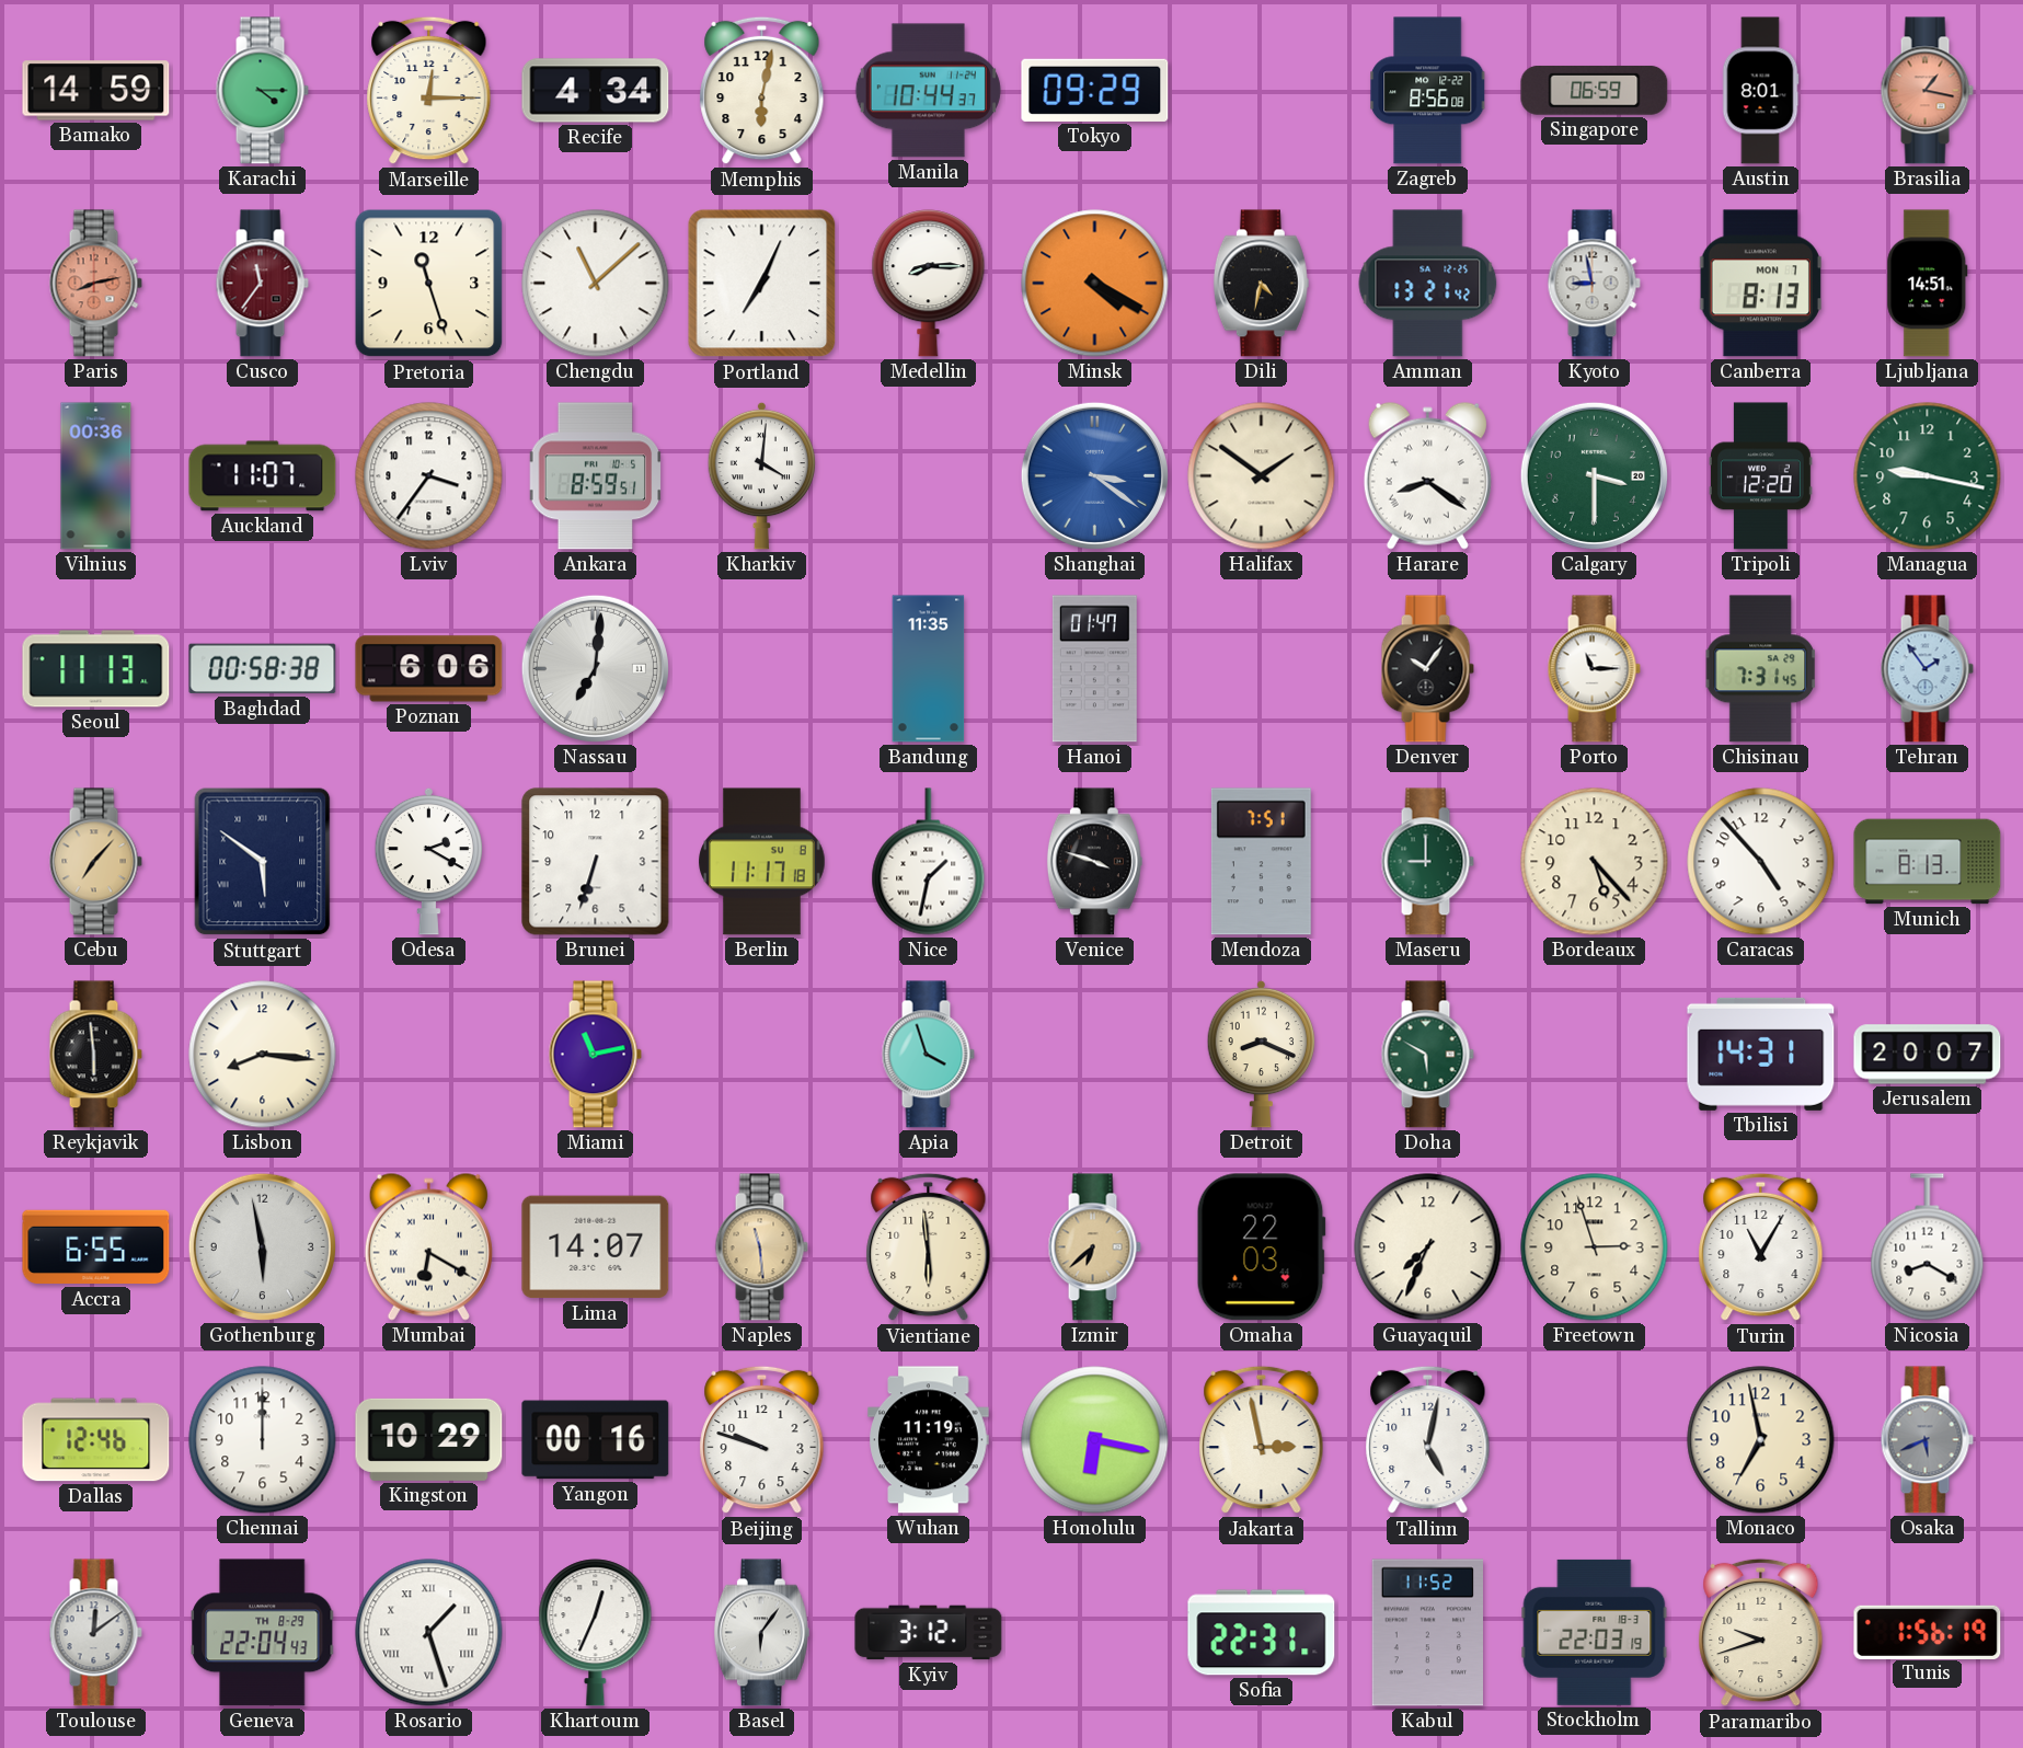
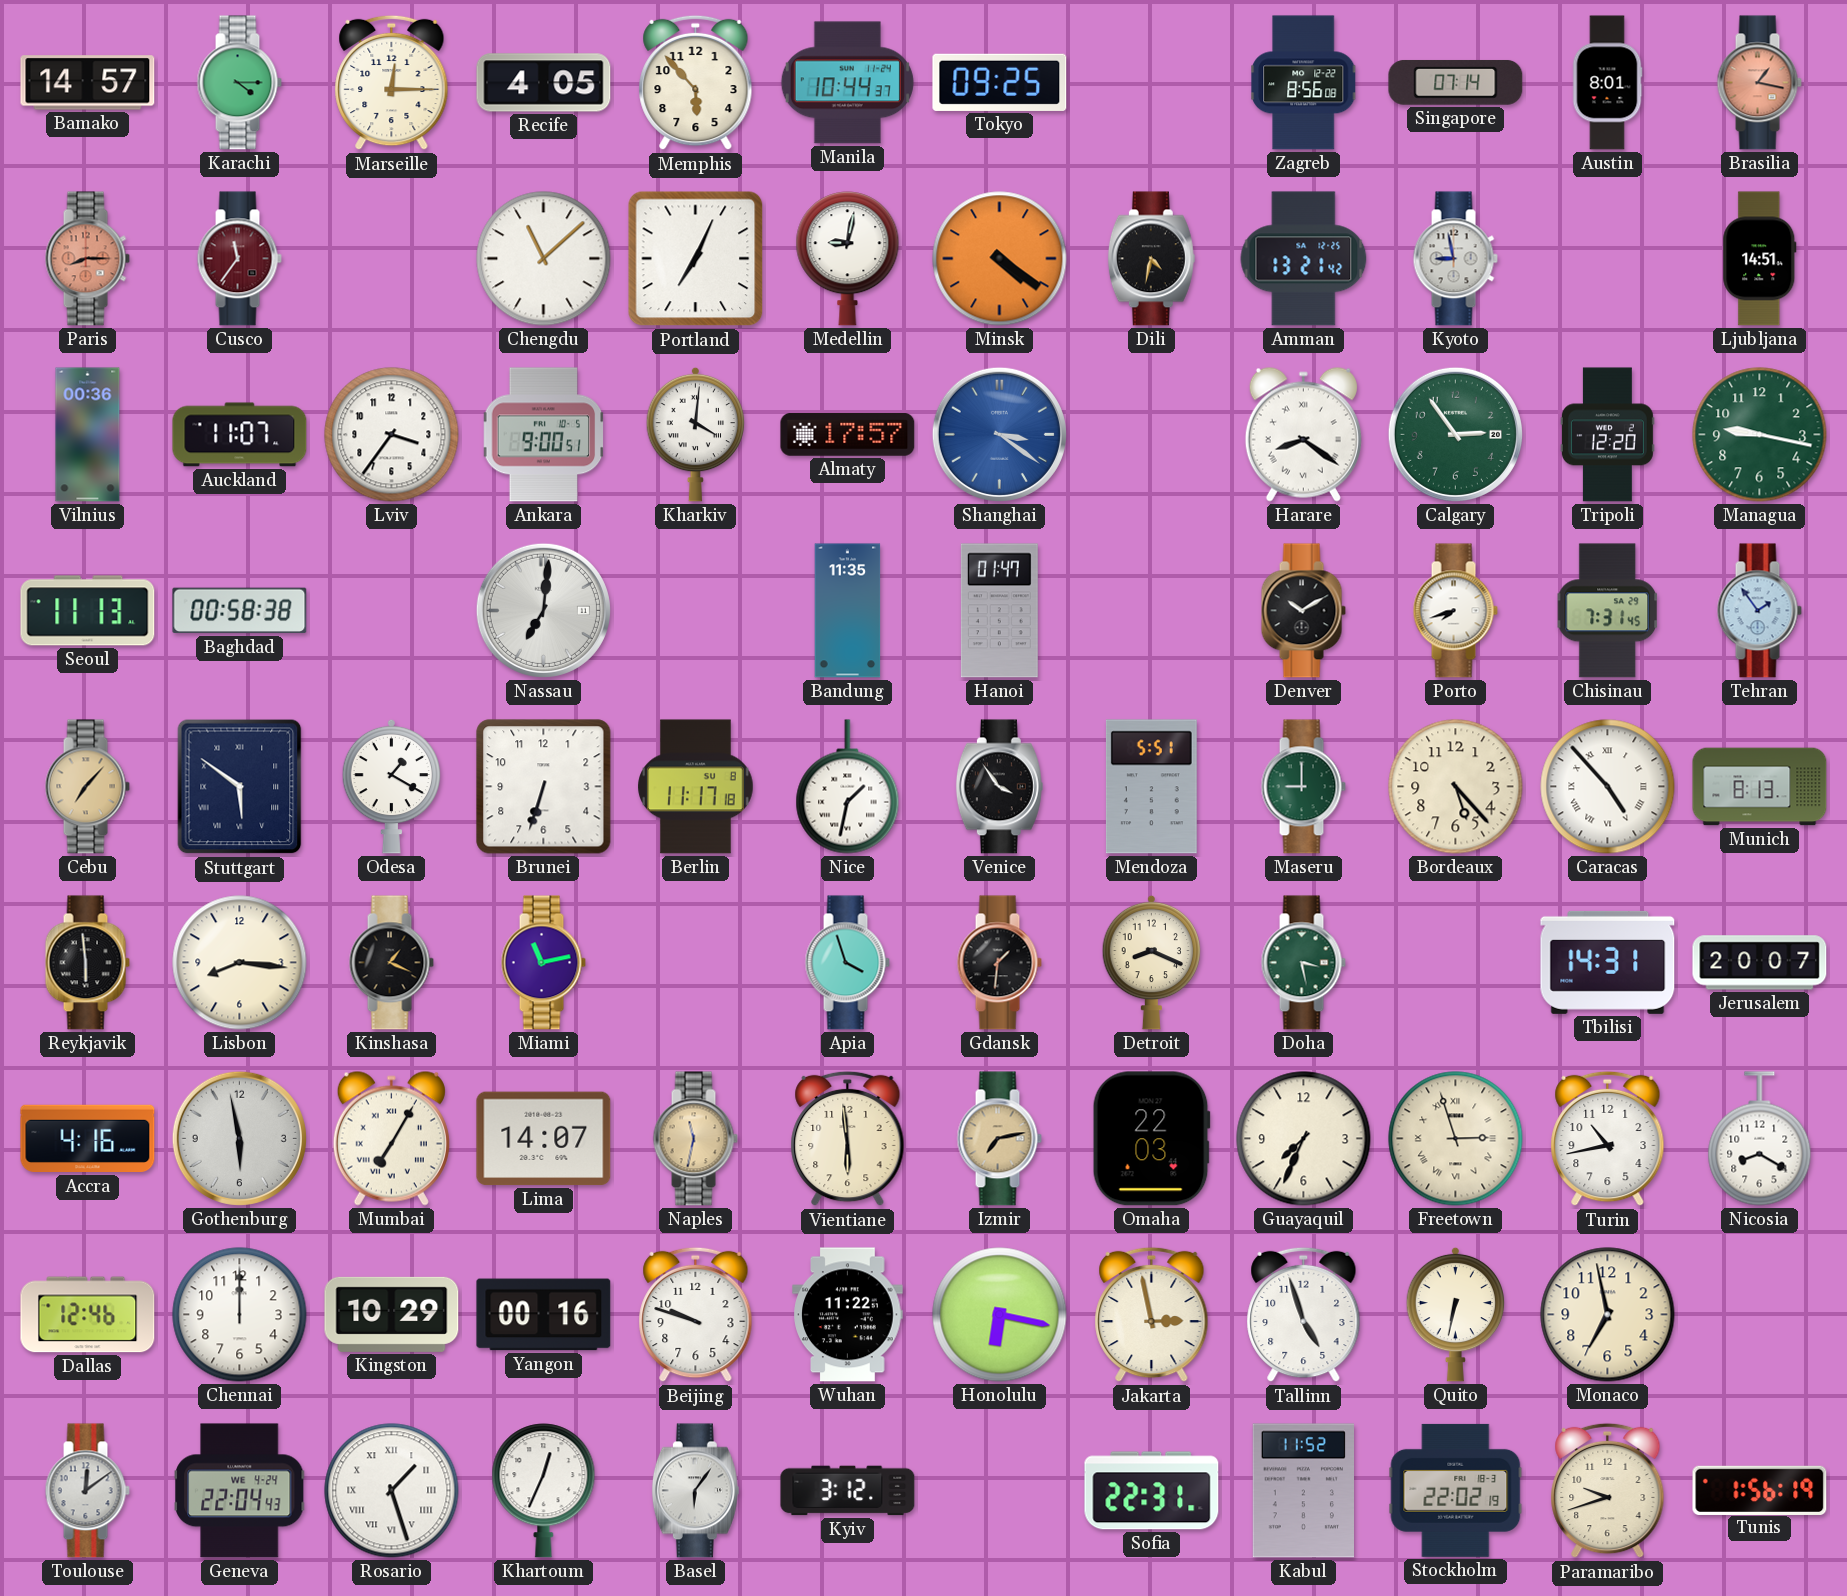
Bamako: 14:59 -> 14:57
Recife: 4:34 -> 4:05
Memphis: 6:02 -> 5:53
Tokyo: 09:29 -> 09:25
Singapore: 06:59 -> 07:14
Paris: 8:13 -> 8:15
Pretoria: 11:27 -> none
Medellin: 8:15 -> 9:02
Minsk: 4:20 -> 4:21
Canberra: 8:13 -> none
Ankara: 8:59 -> 9:00
Almaty: none -> 17:57
Halifax: 1:51 -> none
Calgary: 3:30 -> 2:54
Poznan: 6:06 -> none
Denver: 10:06 -> 10:10
Porto: 11:15 -> 7:42
Odesa: 2:20 -> 1:20
Venice: 3:48 -> 3:54
Mendoza: 7:51 -> 5:51
Caracas numerals: Arabic -> Roman
Kinshasa: none -> 1:19
Gdansk: none -> 1:31
Doha: 5:50 -> 3:28
Accra: 6:55 -> 4:16
Mumbai: 6:20 -> 7:05
Naples: 11:29 -> 11:32
Izmir: 6:38 -> 7:13
Freetown numerals: Arabic -> Roman
Turin: 11:05 -> 10:43
Wuhan: 11:19 -> 11:22
Tallinn: 5:02 -> 4:57
Quito: none -> 6:32
Osaka: 5:41 -> none
Geneva date: TH 8-29 -> WE 4-24
Stockholm: 22:03 -> 22:02
